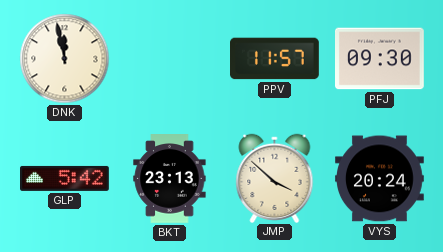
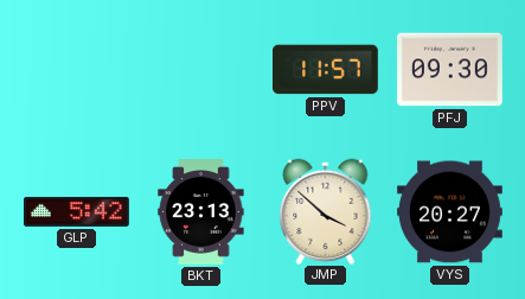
DNK: 11:58 -> none
VYS: 20:24 -> 20:27
